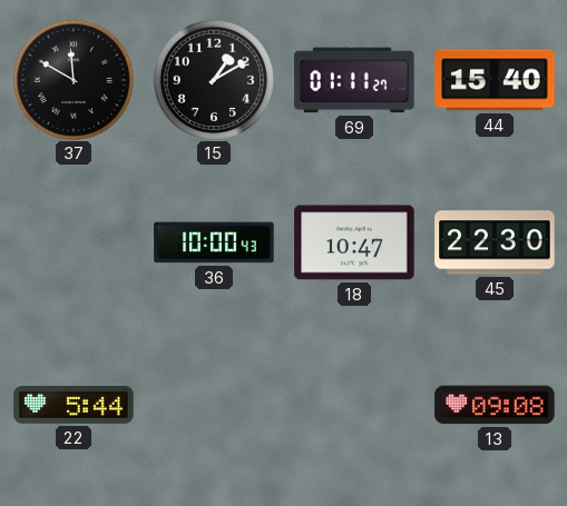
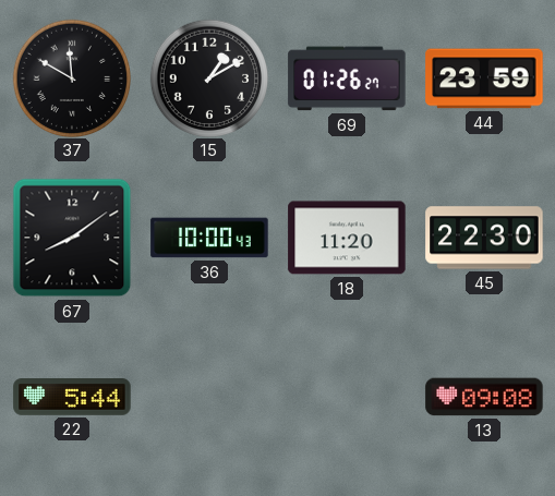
69: 01:11 -> 01:26
44: 15:40 -> 23:59
67: none -> 8:09
18: 10:47 -> 11:20
